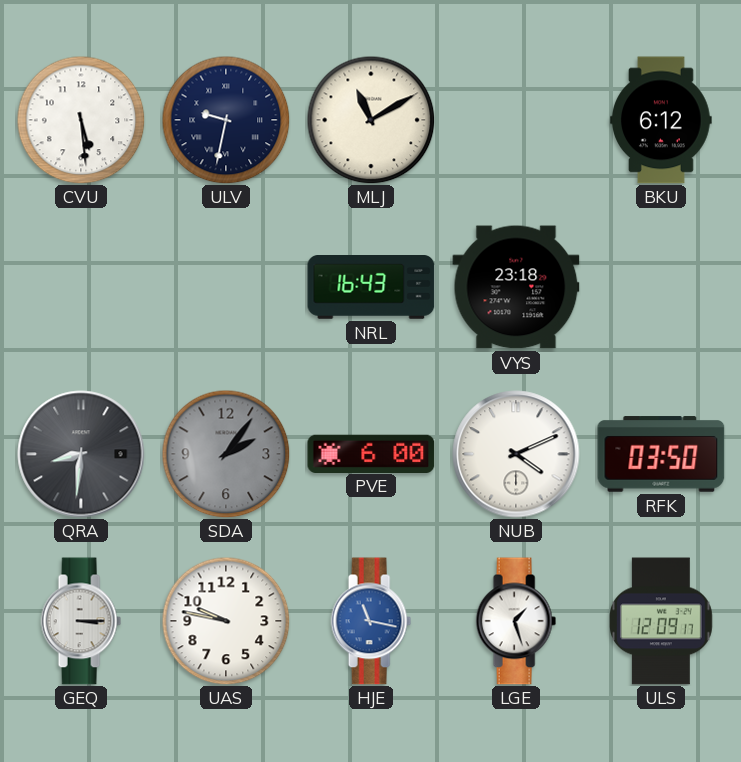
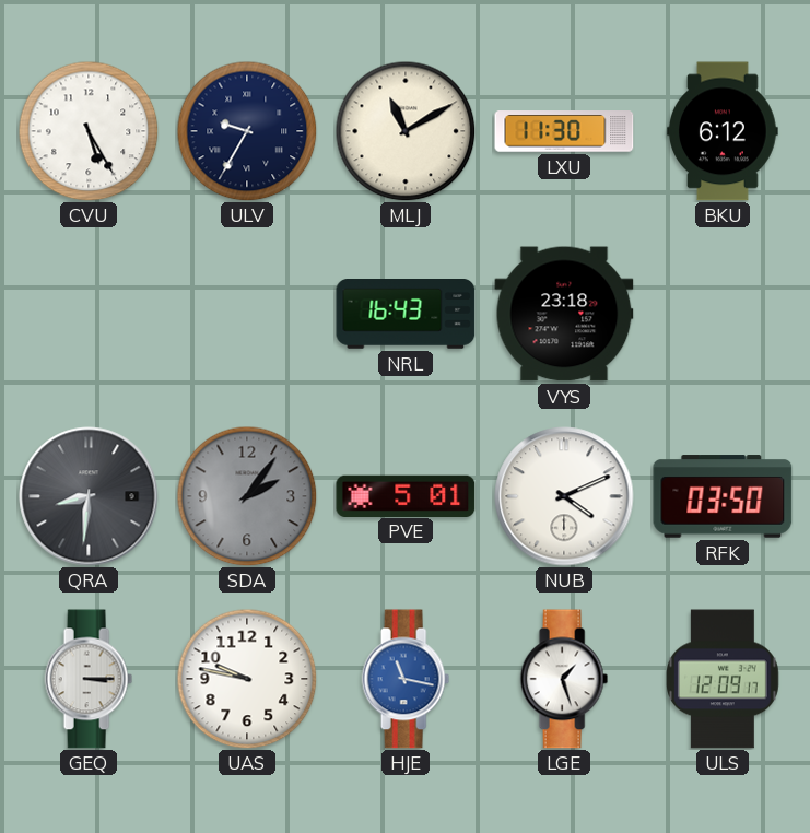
CVU: 5:29 -> 5:25
ULV: 9:32 -> 9:35
LXU: none -> 11:30
PVE: 6:00 -> 5:01
